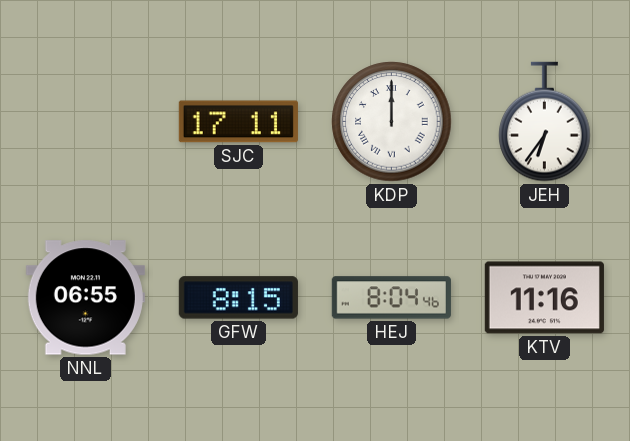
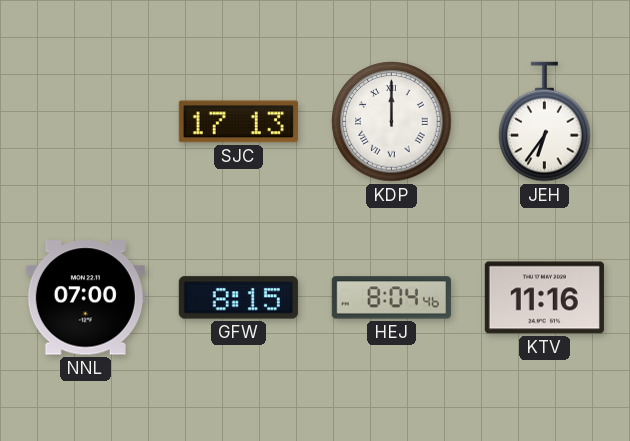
SJC: 17:11 -> 17:13
NNL: 06:55 -> 07:00
